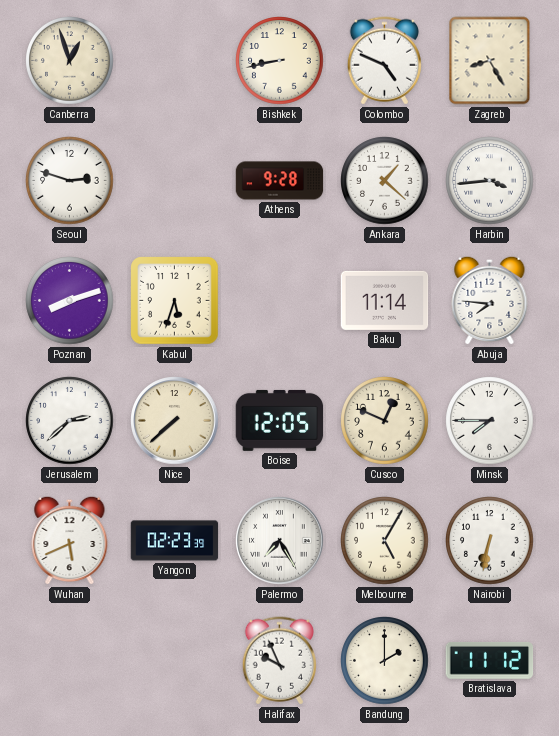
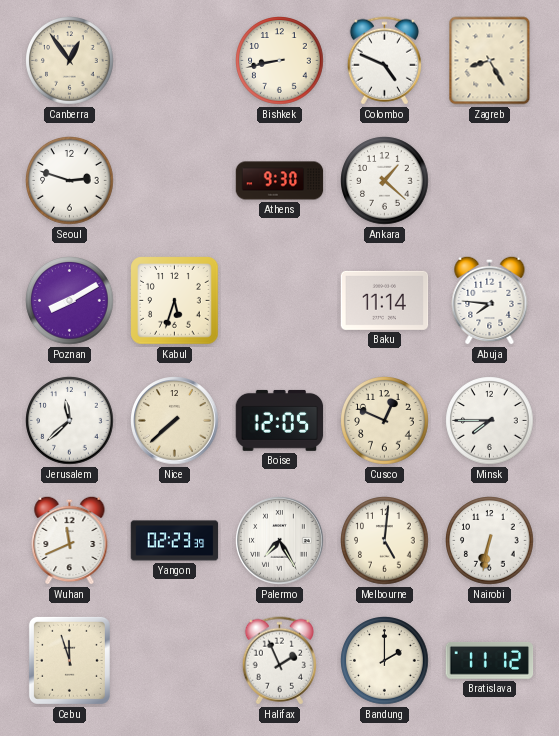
Canberra: 12:57 -> 12:54
Athens: 9:28 -> 9:30
Harbin: 3:44 -> none
Poznan: 8:12 -> 8:10
Jerusalem: 2:38 -> 11:38
Wuhan: 5:41 -> 11:41
Melbourne: 5:05 -> 5:01
Cebu: none -> 11:57
Halifax: 9:56 -> 1:56
